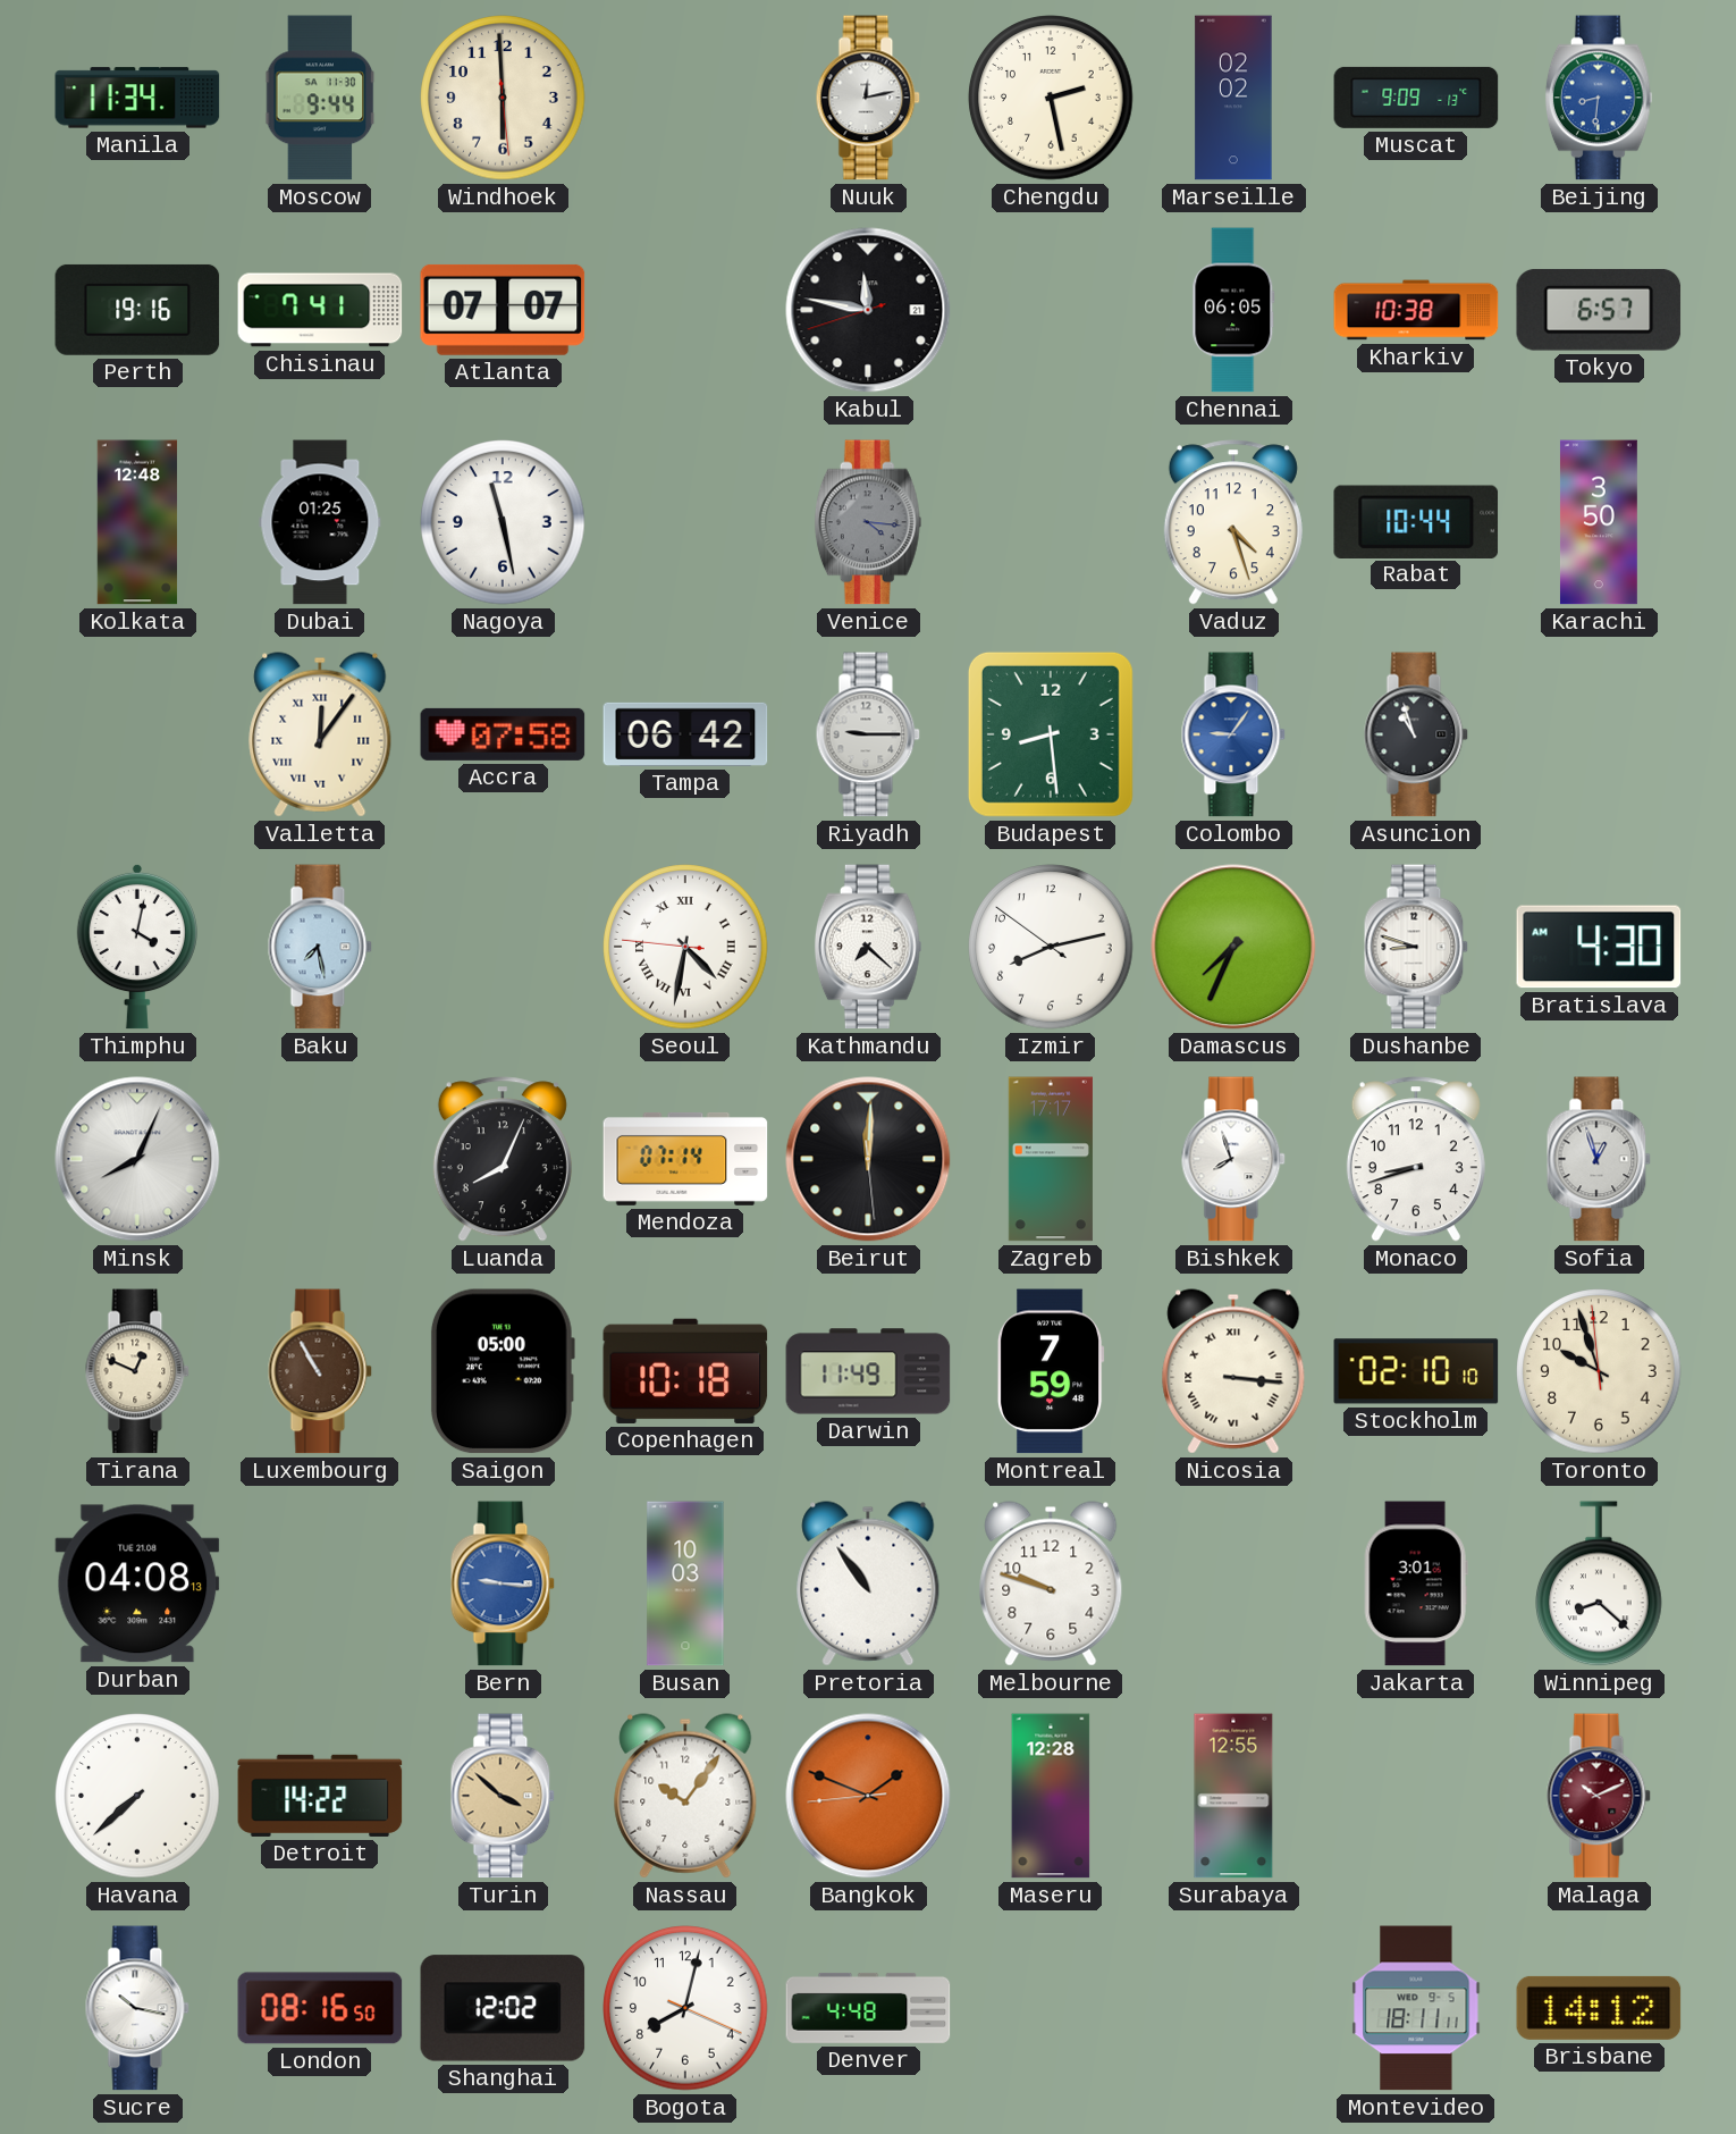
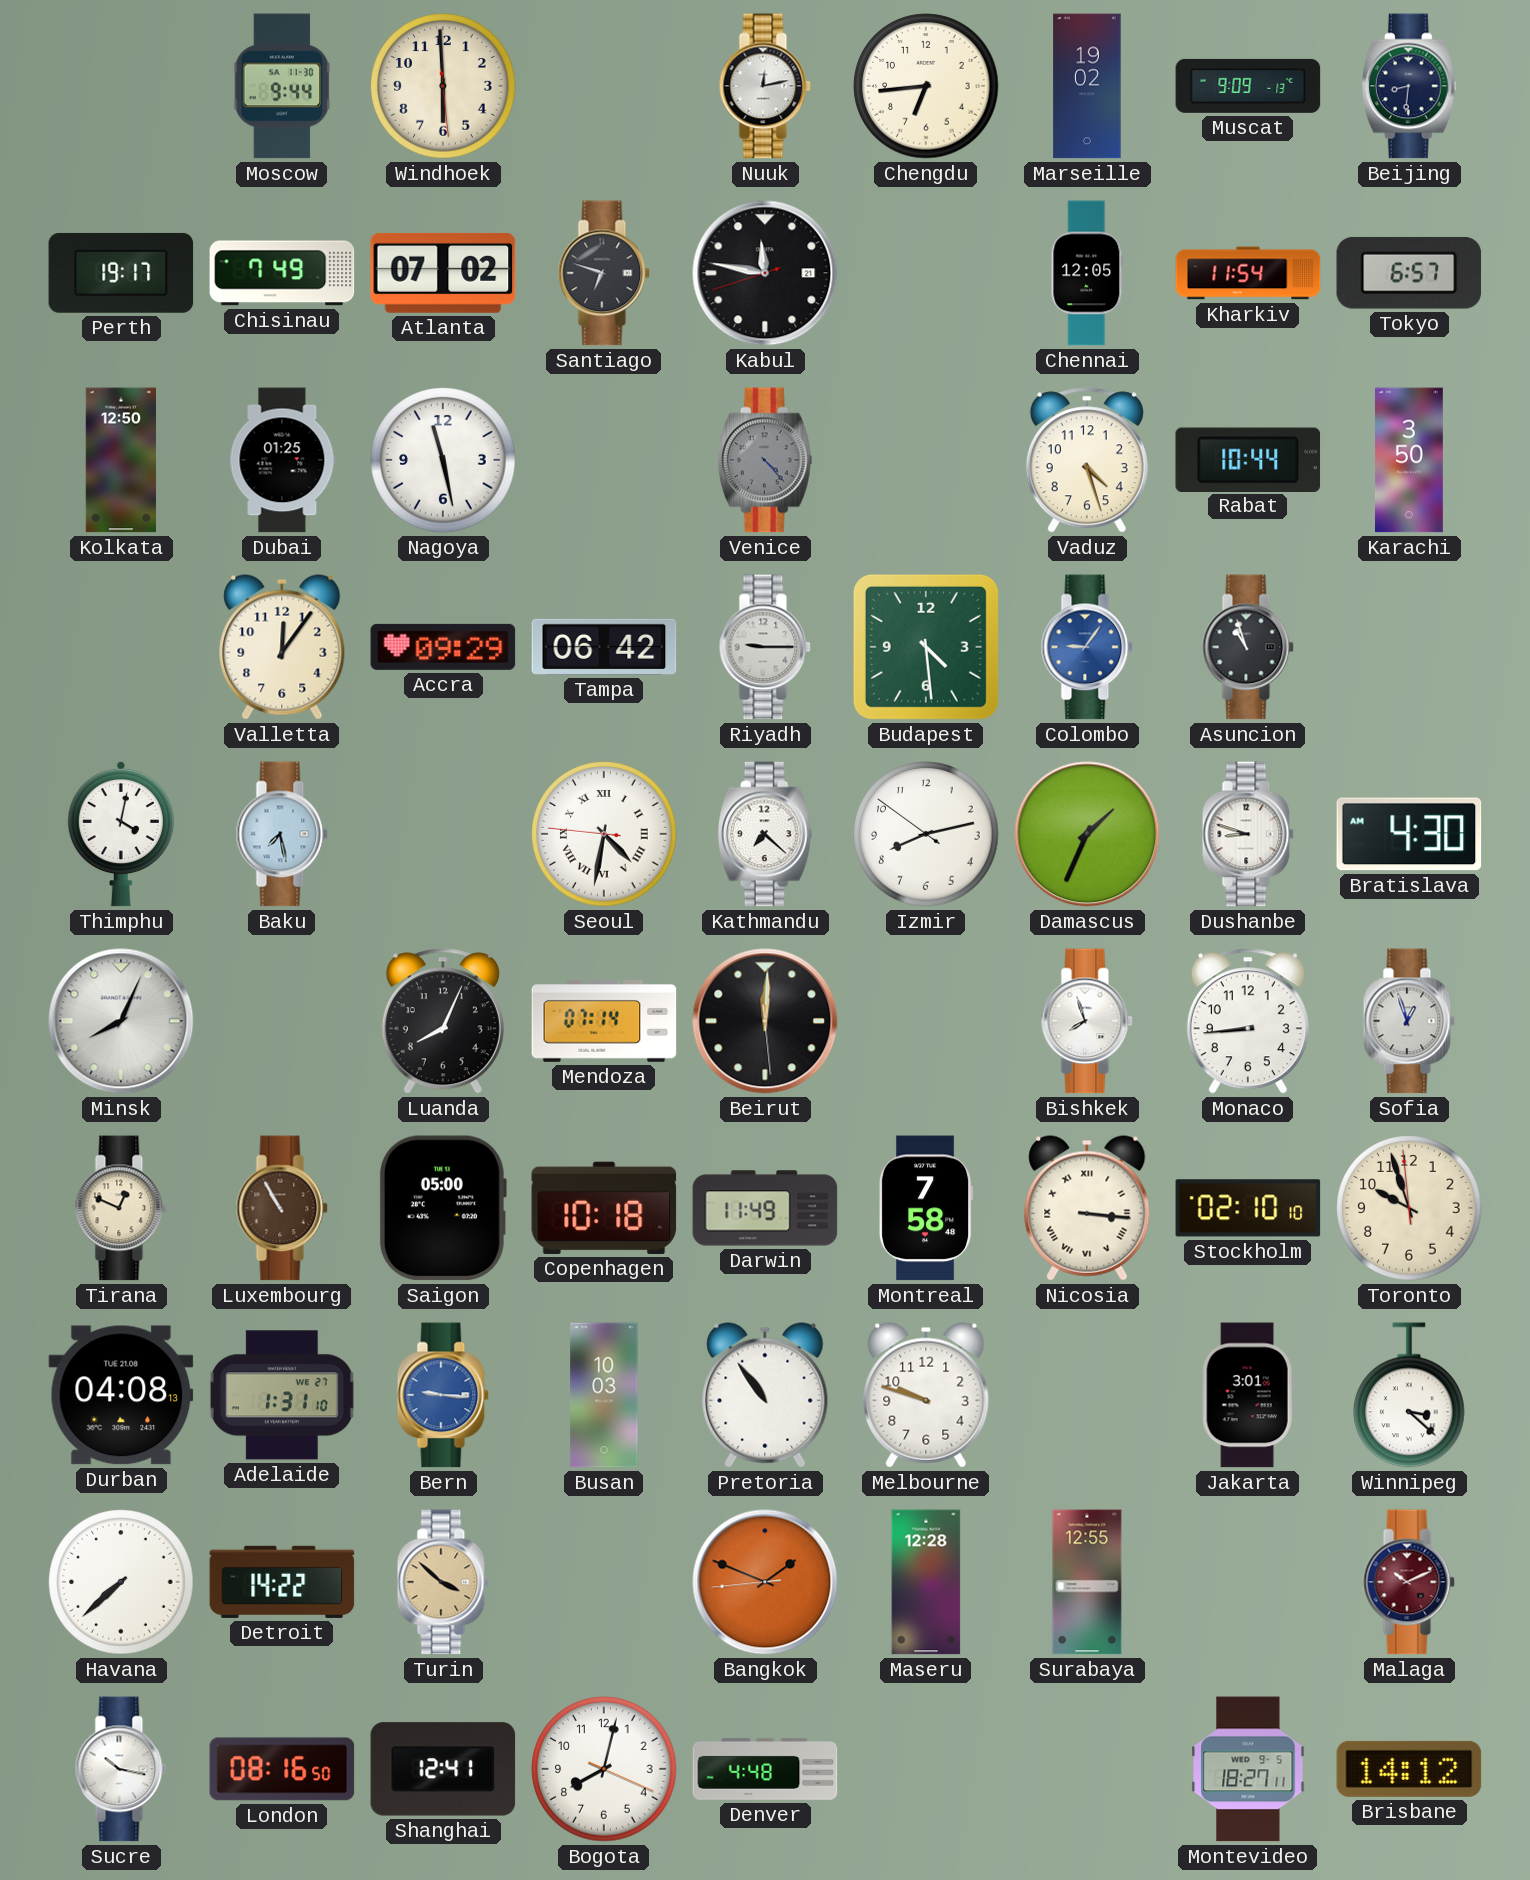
Manila: 11:34 -> none
Chengdu: 2:28 -> 6:44
Marseille: 02:02 -> 19:02
Beijing dial: blue -> navy
Perth: 19:16 -> 19:17
Chisinau: 7:41 -> 7:49
Atlanta: 07:07 -> 07:02
Santiago: none -> 6:48
Chennai: 06:05 -> 12:05
Kharkiv: 10:38 -> 11:54
Kolkata: 12:48 -> 12:50
Venice: 4:16 -> 4:23
Valletta numerals: Roman -> Arabic
Accra: 07:58 -> 09:29
Budapest: 8:29 -> 4:29
Damascus: 7:34 -> 1:34
Zagreb: 17:17 -> none
Monaco: 8:42 -> 8:44
Montreal: 7:59 -> 7:58
Adelaide: none -> 1:31
Winnipeg: 8:22 -> 3:22
Nassau: 10:06 -> none
Shanghai: 12:02 -> 12:41
Montevideo: 18:11 -> 18:27
